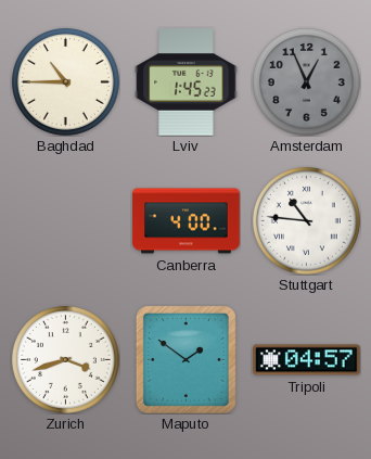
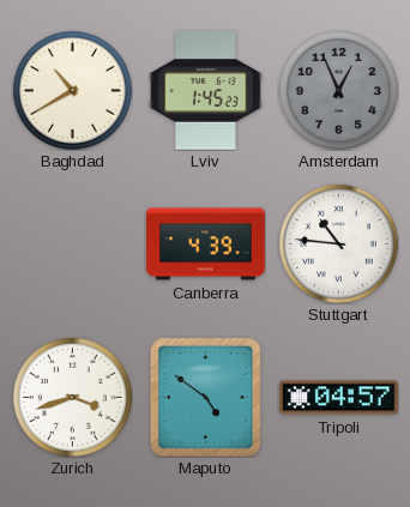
Baghdad: 10:45 -> 10:40
Canberra: 4:00 -> 4:39
Maputo: 1:51 -> 4:51
